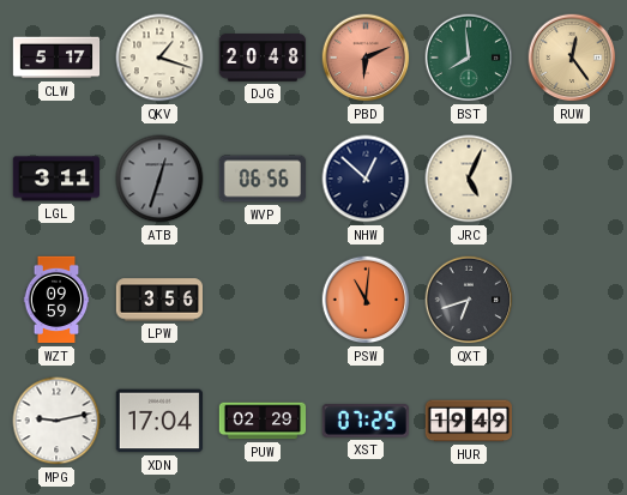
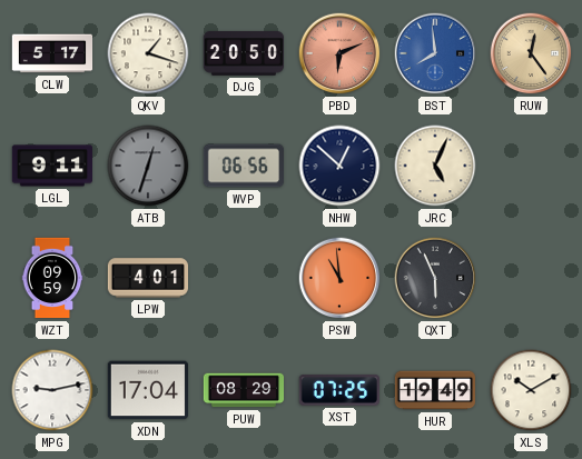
DJG: 20:48 -> 20:50
BST dial: green -> blue
LGL: 3:11 -> 9:11
LPW: 3:56 -> 4:01
PSW: 11:01 -> 10:59
QXT: 6:42 -> 5:56
PUW: 02:29 -> 08:29
XLS: none -> 10:10
